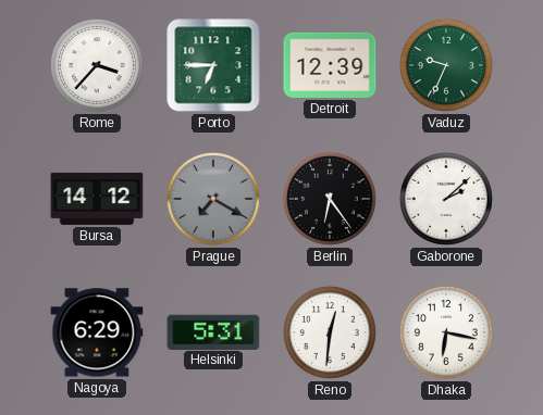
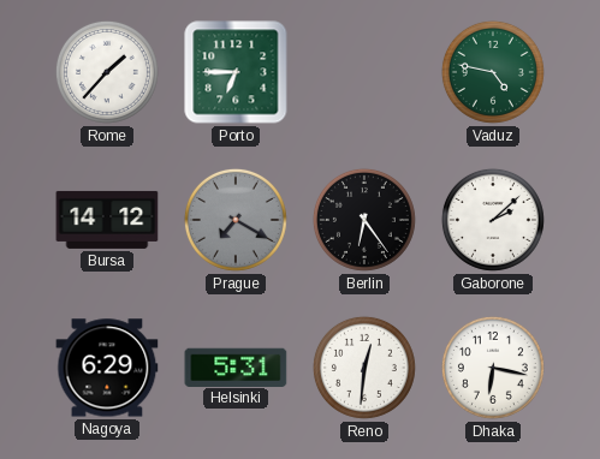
Rome: 3:37 -> 1:37
Detroit: 12:39 -> none
Vaduz: 9:34 -> 4:47
